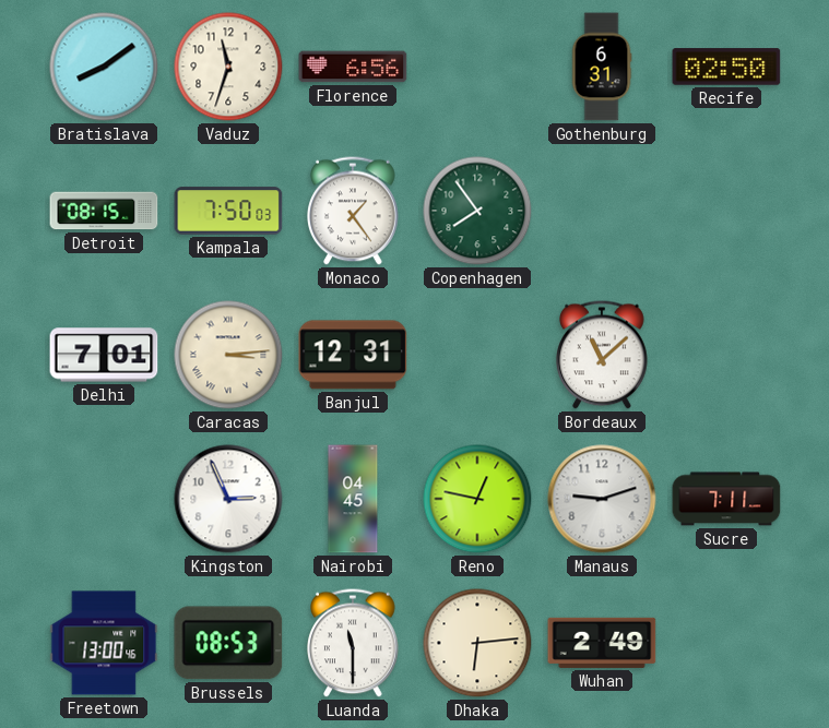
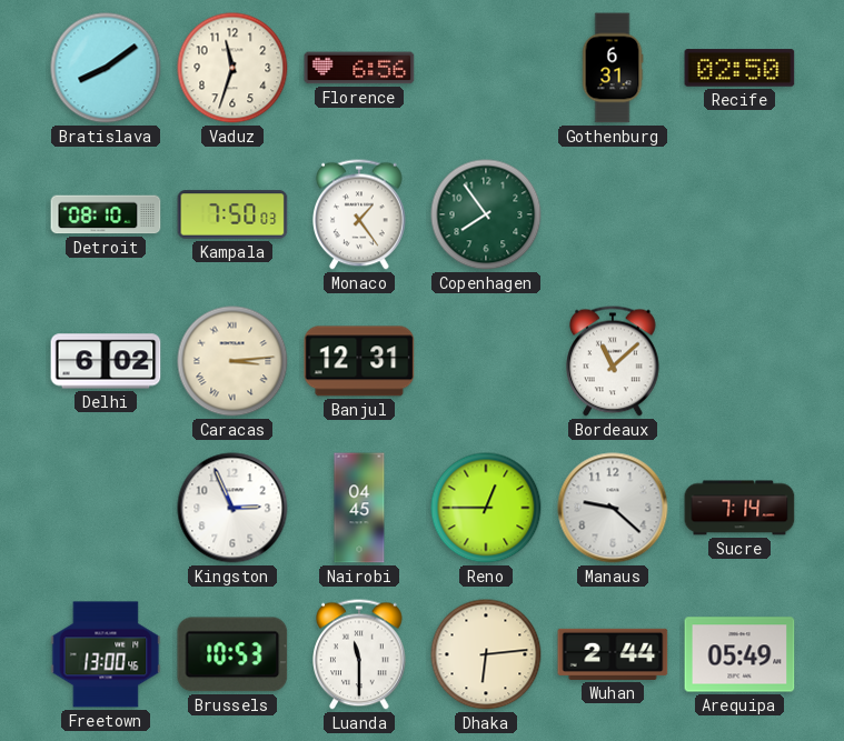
Detroit: 08:15 -> 08:10
Delhi: 7:01 -> 6:02
Reno: 12:47 -> 12:45
Manaus: 9:12 -> 9:22
Sucre: 7:11 -> 7:14
Brussels: 08:53 -> 10:53
Wuhan: 2:49 -> 2:44
Arequipa: none -> 05:49
